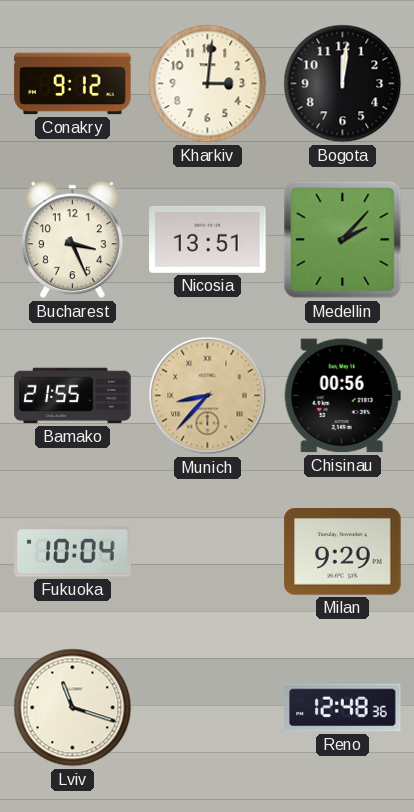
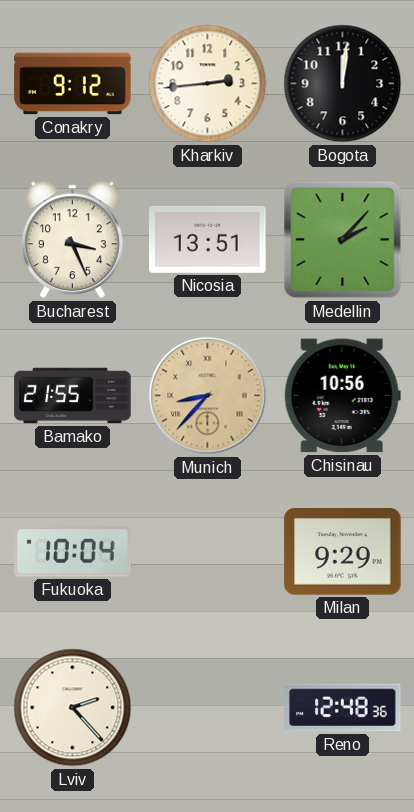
Kharkiv: 3:01 -> 2:44
Chisinau: 00:56 -> 10:56
Lviv: 11:18 -> 2:23
